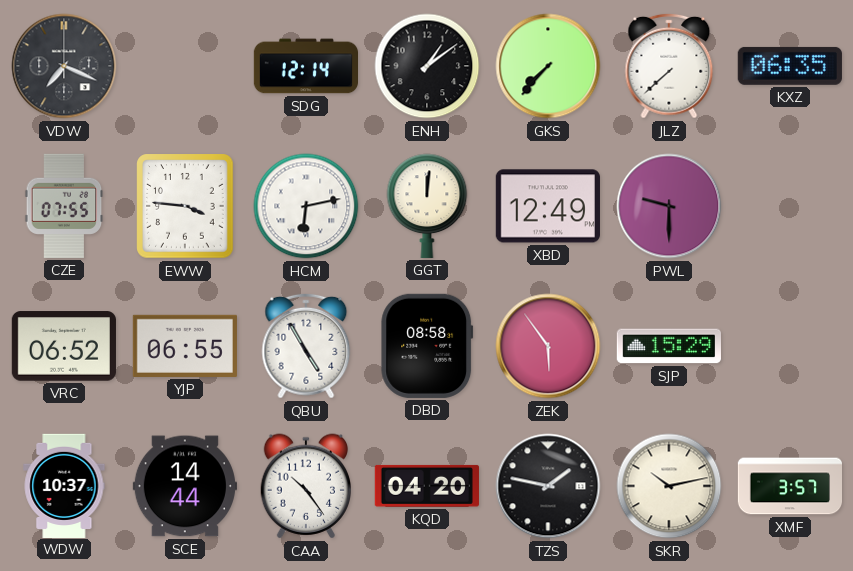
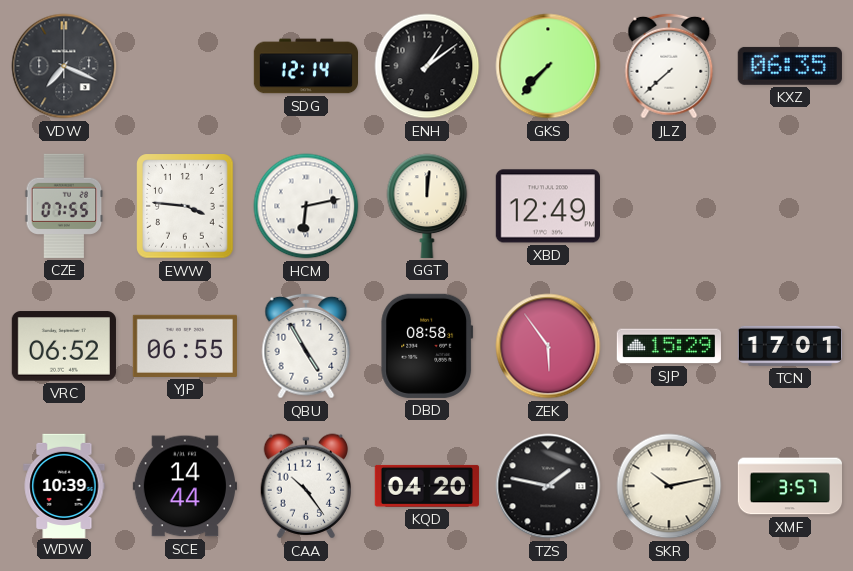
PWL: 9:30 -> none
TCN: none -> 17:01
WDW: 10:37 -> 10:39
